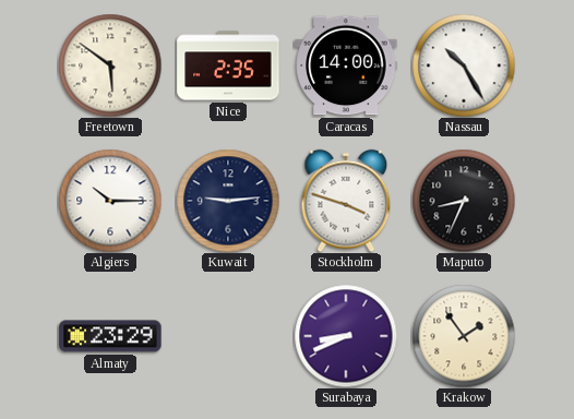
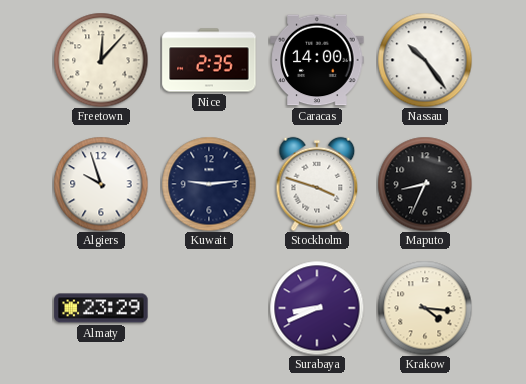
Freetown: 5:51 -> 12:07
Nassau: 10:25 -> 10:24
Algiers: 10:15 -> 9:57
Krakow: 1:54 -> 4:16
